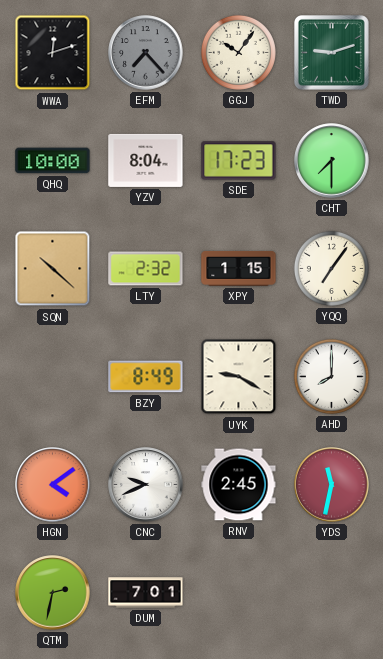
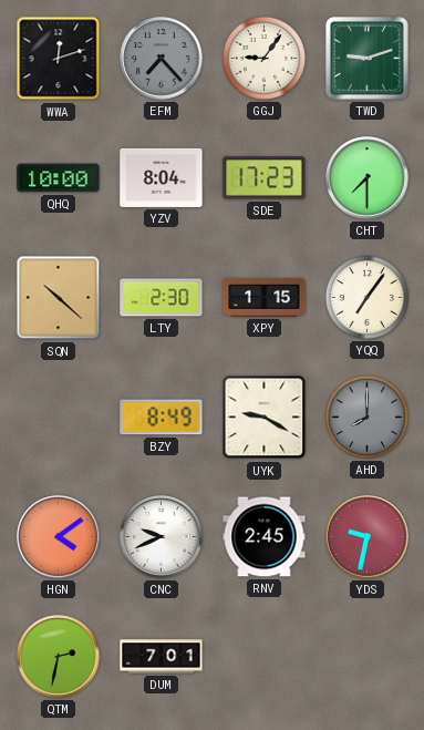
GGJ: 10:06 -> 9:06
LTY: 2:32 -> 2:30
AHD dial: white -> grey
YDS: 11:32 -> 9:32
